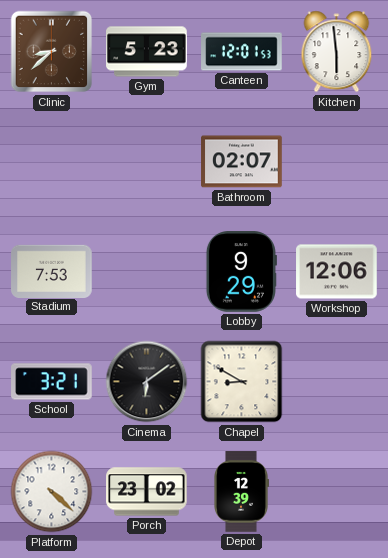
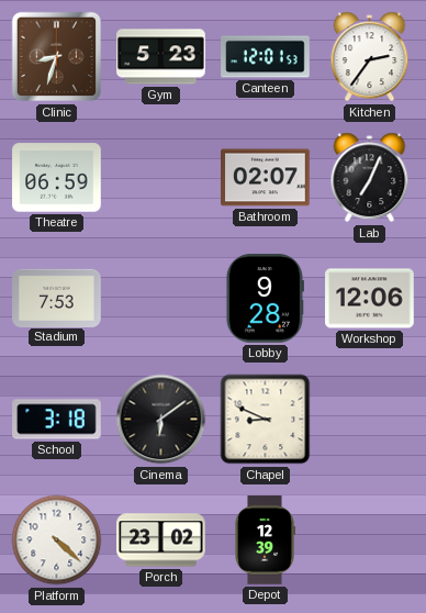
Clinic: 8:38 -> 8:33
Kitchen: 5:59 -> 2:36
Theatre: none -> 06:59
Lab: none -> 7:04
Lobby: 9:29 -> 9:28
School: 3:21 -> 3:18
Chapel: 8:50 -> 8:49
